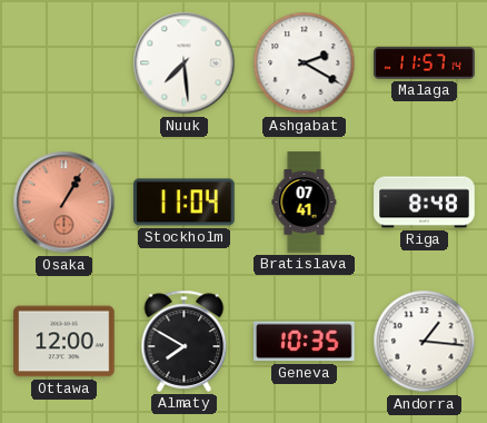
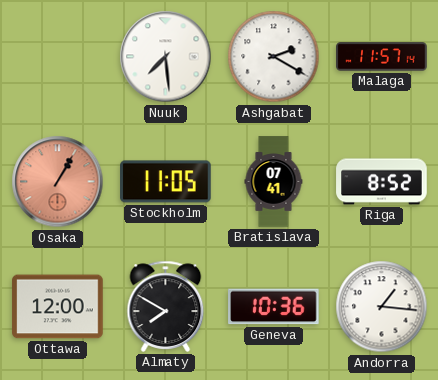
Stockholm: 11:04 -> 11:05
Riga: 8:48 -> 8:52
Geneva: 10:35 -> 10:36
